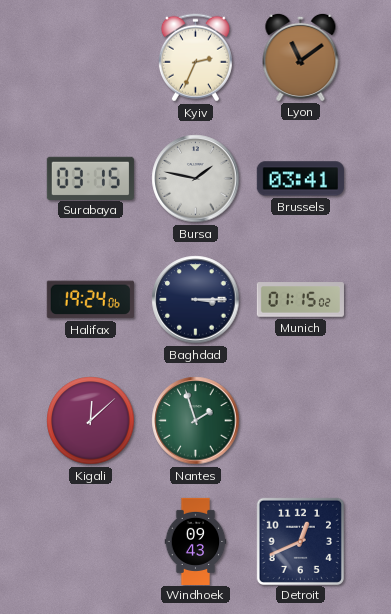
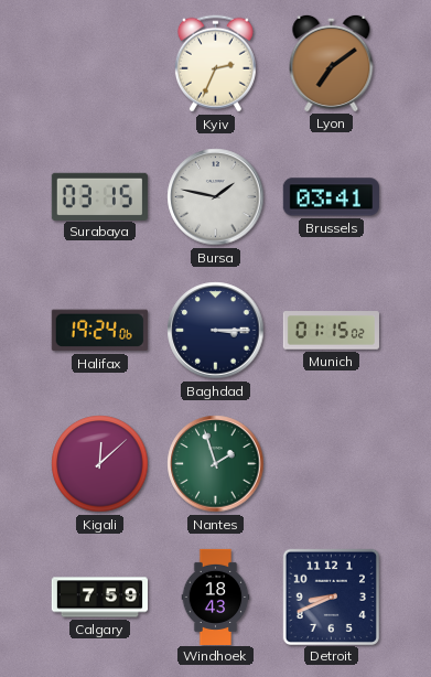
Lyon: 11:09 -> 7:09
Calgary: none -> 7:59
Windhoek: 09:43 -> 18:43
Detroit: 12:41 -> 8:41
